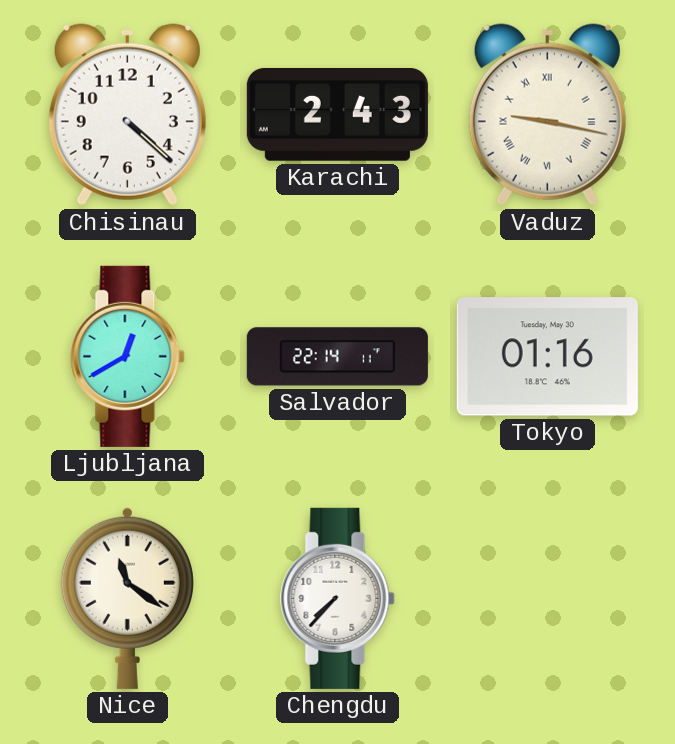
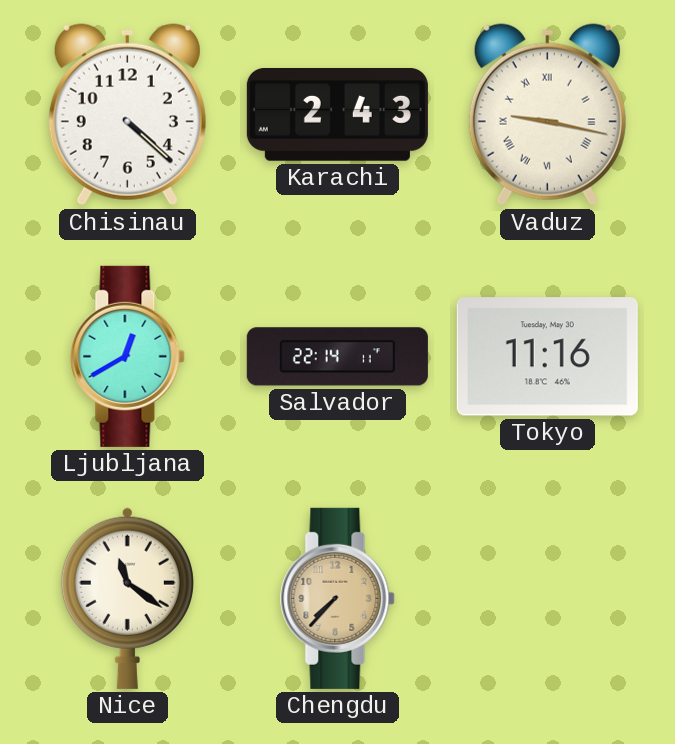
Tokyo: 01:16 -> 11:16
Chengdu dial: white -> champagne
